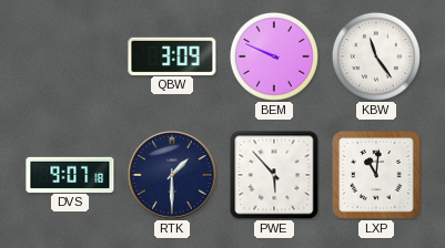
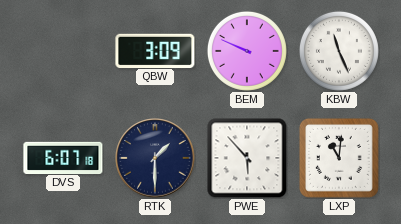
KBW: 11:24 -> 11:26
DVS: 9:07 -> 6:07
